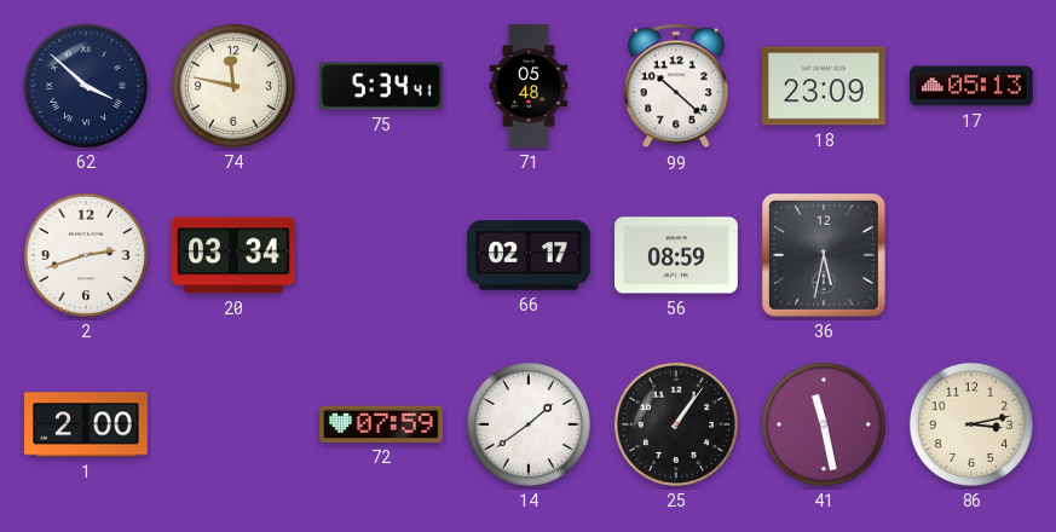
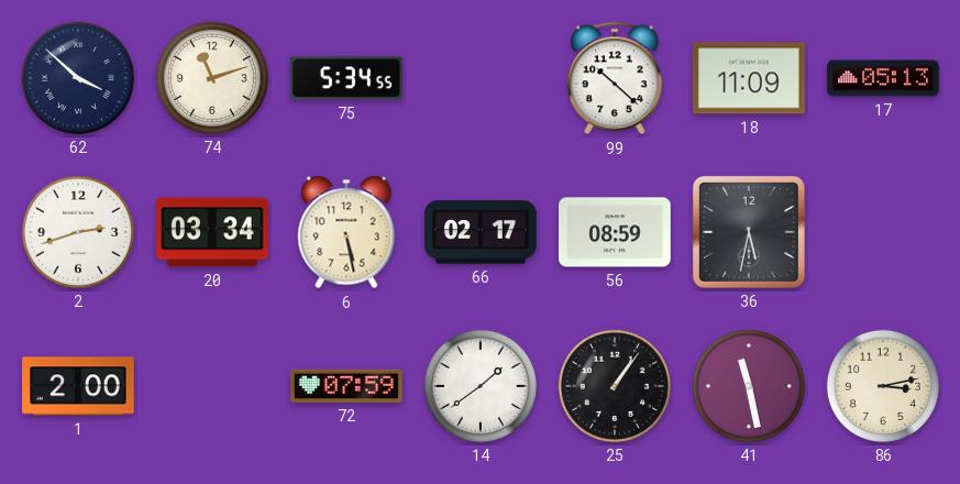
74: 11:47 -> 11:12
75: 5:34:41 -> 5:34:55
71: 05:48 -> none
18: 23:09 -> 11:09
6: none -> 5:28
